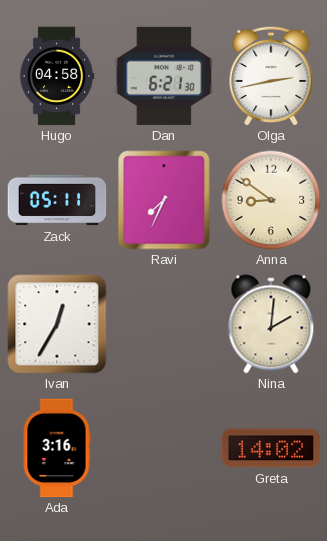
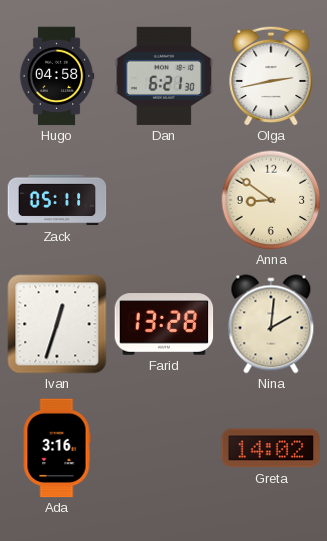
Ravi: 7:34 -> none
Ivan: 12:35 -> 12:33
Farid: none -> 13:28
